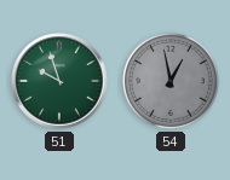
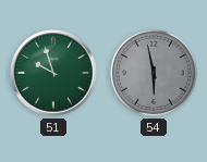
54: 12:58 -> 5:58
